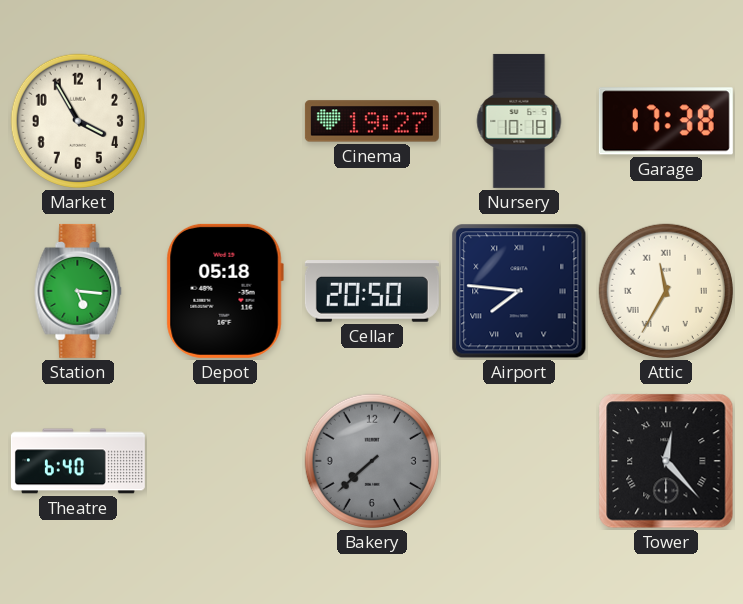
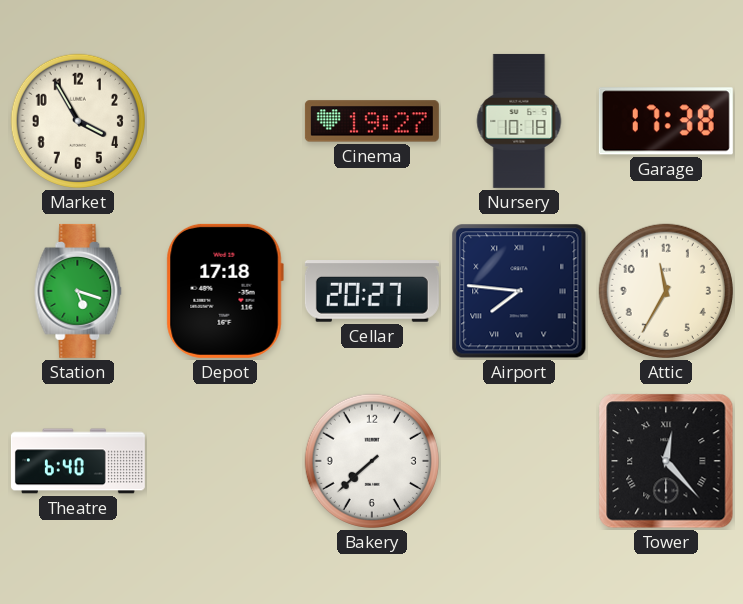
Station: 5:16 -> 5:18
Depot: 05:18 -> 17:18
Cellar: 20:50 -> 20:27
Attic numerals: Roman -> Arabic
Bakery dial: grey -> white
